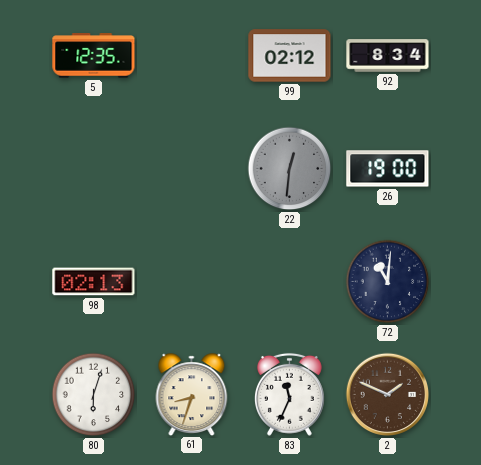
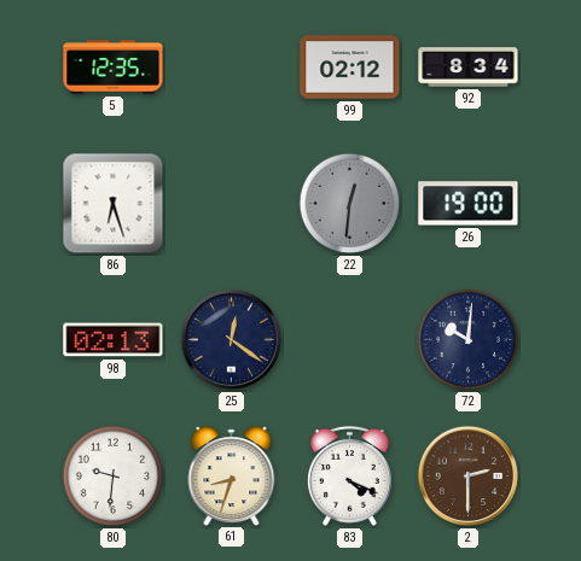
86: none -> 6:27
25: none -> 12:21
72: 11:01 -> 10:01
80: 6:03 -> 9:31
83: 11:34 -> 4:19
2: 1:49 -> 2:30
